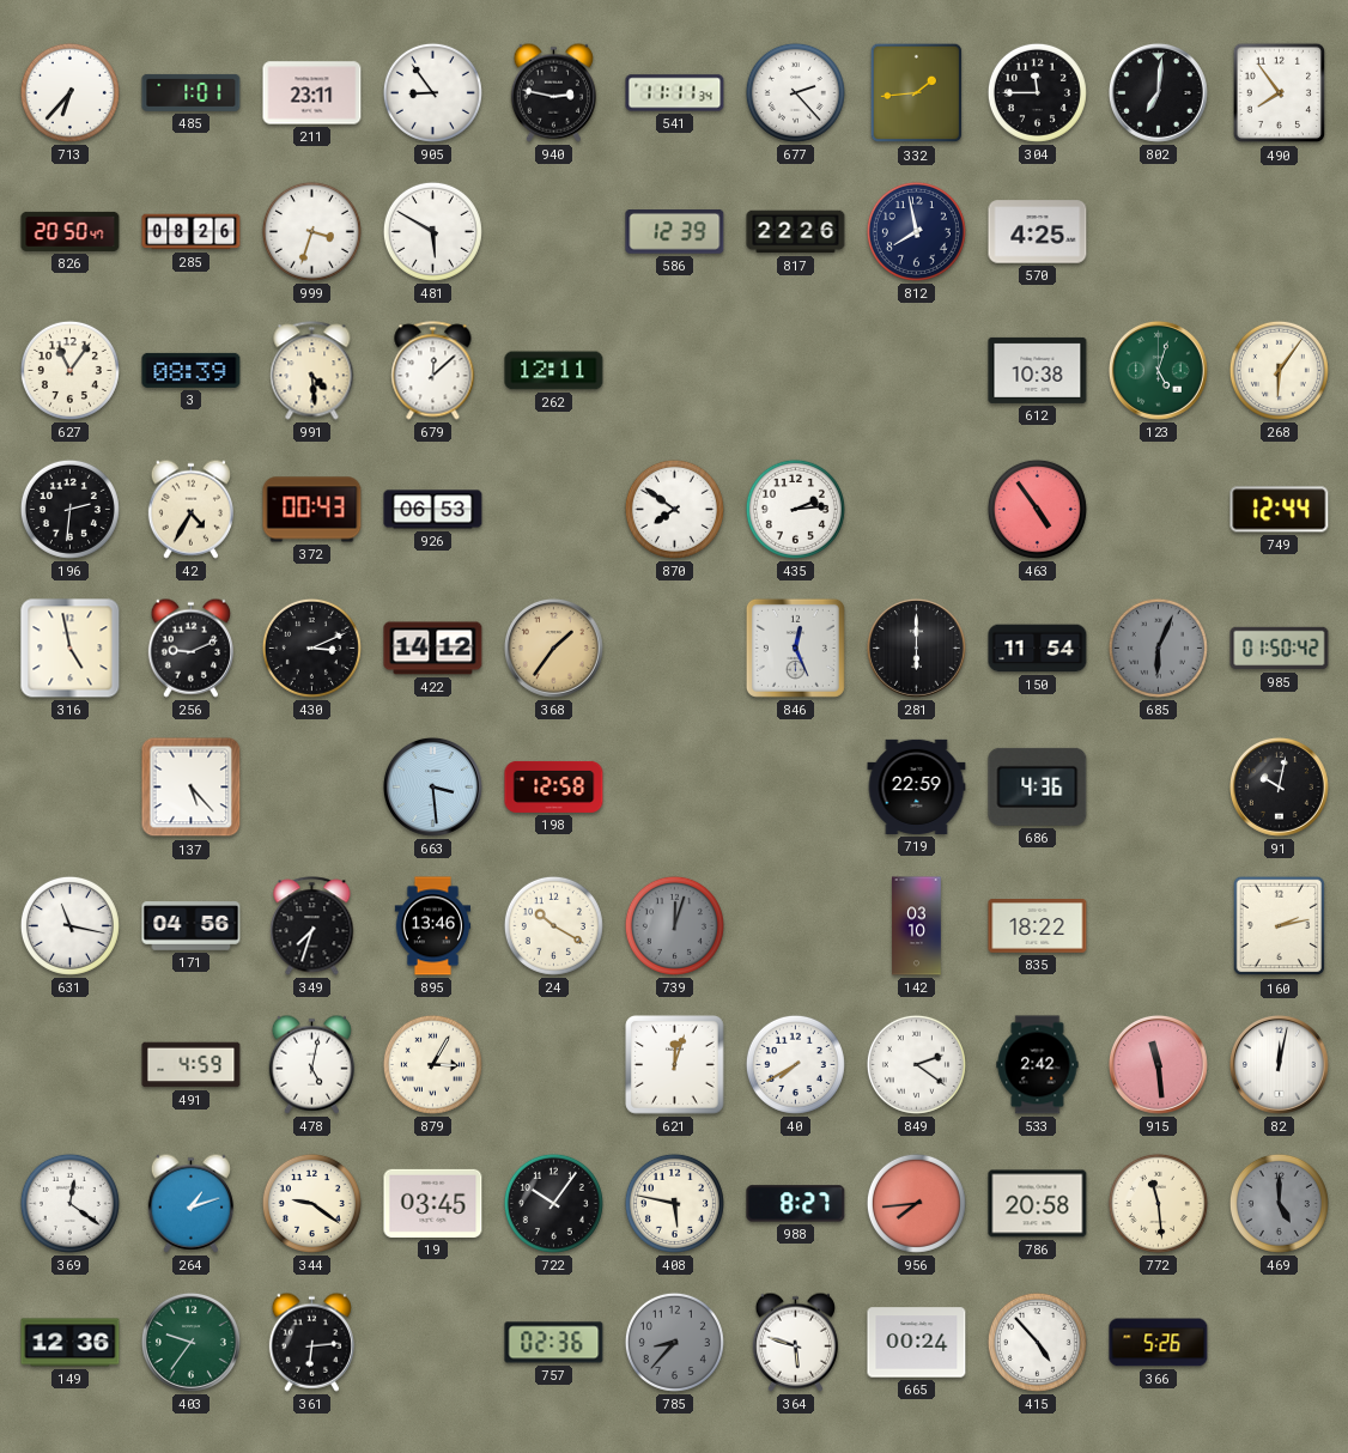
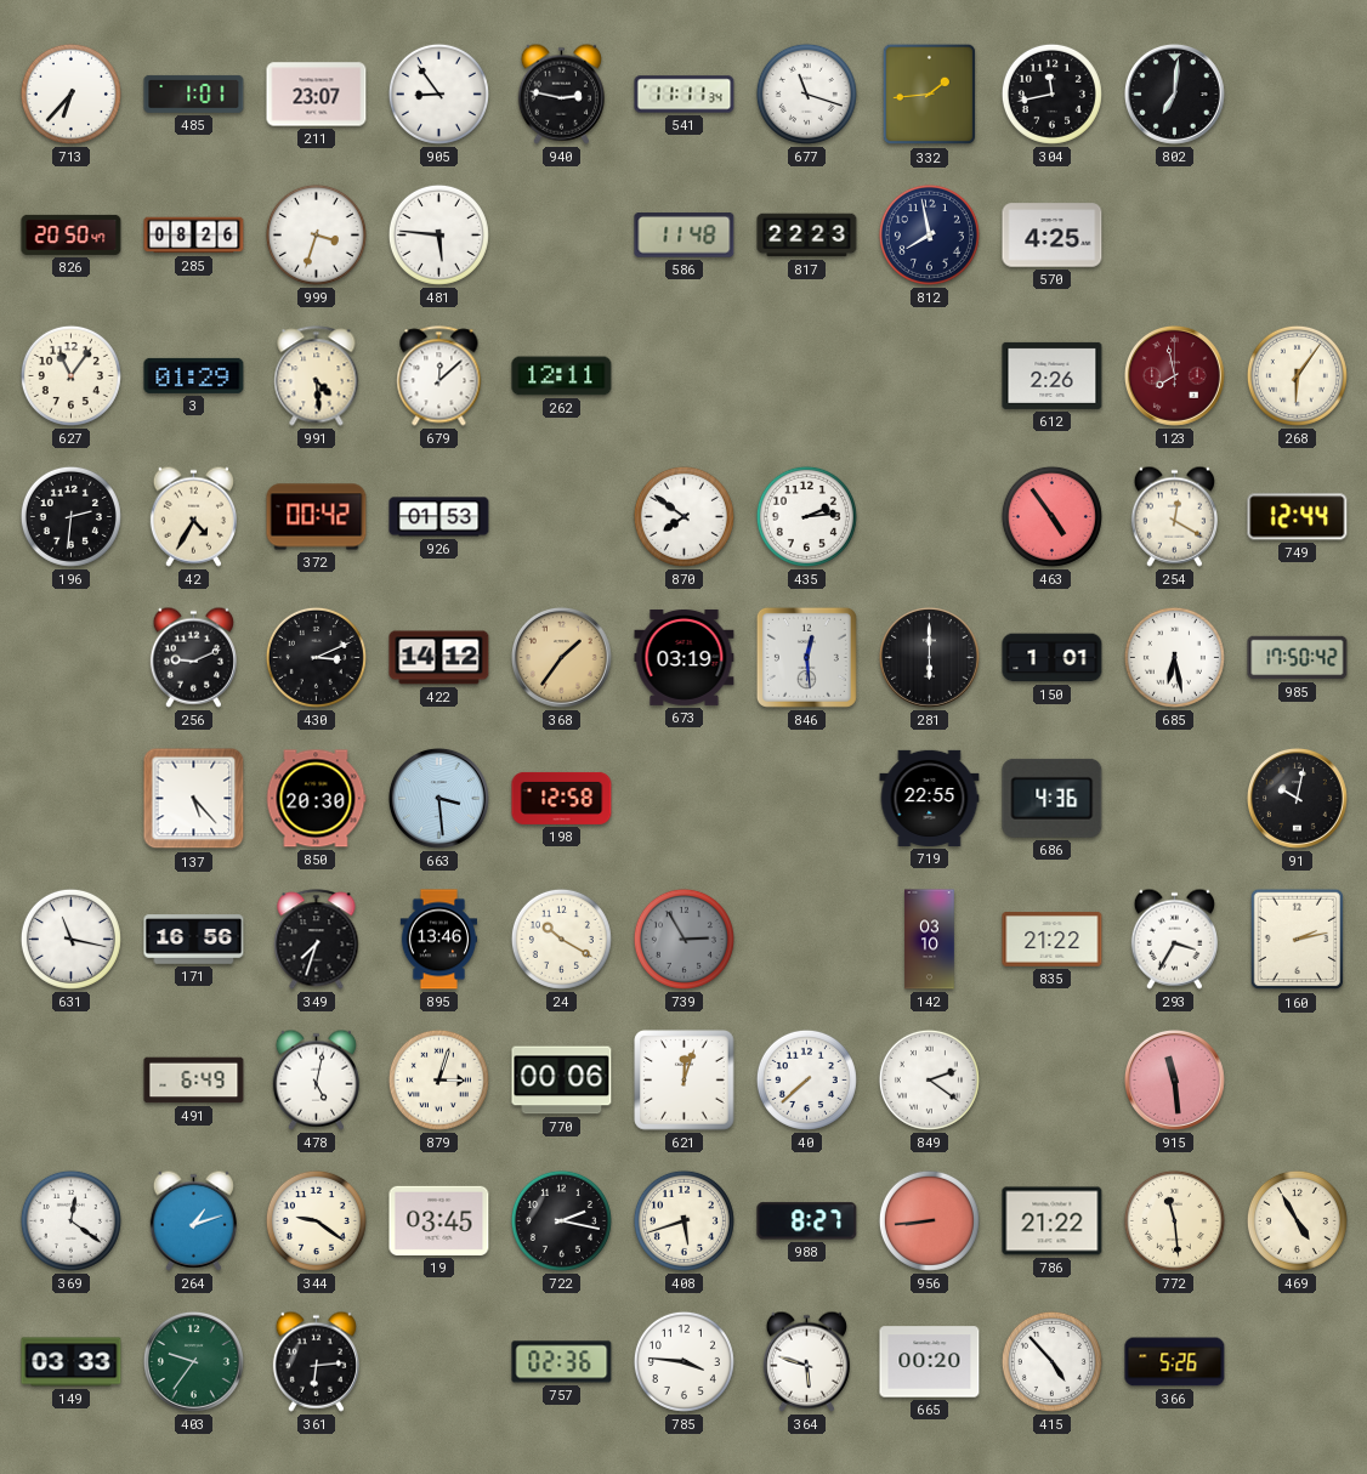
211: 23:11 -> 23:07
677: 2:23 -> 11:18
304: 11:45 -> 11:43
490: 7:54 -> none
481: 5:50 -> 5:46
586: 12:39 -> 11:48
817: 22:26 -> 22:23
3: 08:39 -> 01:29
612: 10:38 -> 2:26
123: 5:03 -> 7:58
123 dial: green -> burgundy
372: 00:43 -> 00:42
926: 06:53 -> 01:53
254: none -> 12:20
316: 4:58 -> none
673: none -> 03:19
846: 12:26 -> 12:29
150: 11:54 -> 1:01
685: 6:04 -> 6:28
685 dial: grey -> white
985: 01:50 -> 17:50
850: none -> 20:30
719: 22:59 -> 22:55
171: 04:56 -> 16:56
739: 12:03 -> 2:55
835: 18:22 -> 21:22
293: none -> 3:35
491: 4:59 -> 6:49
879: 3:05 -> 3:03
770: none -> 00:06
40: 7:40 -> 7:38
533: 2:42 -> none
82: 12:02 -> none
722: 10:06 -> 2:17
408: 5:47 -> 5:42
956: 7:44 -> 8:44
786: 20:58 -> 21:22
469: 5:00 -> 4:55
469 dial: grey -> cream
149: 12:36 -> 03:33
785: 8:37 -> 3:46
785 dial: grey -> white
665: 00:24 -> 00:20
